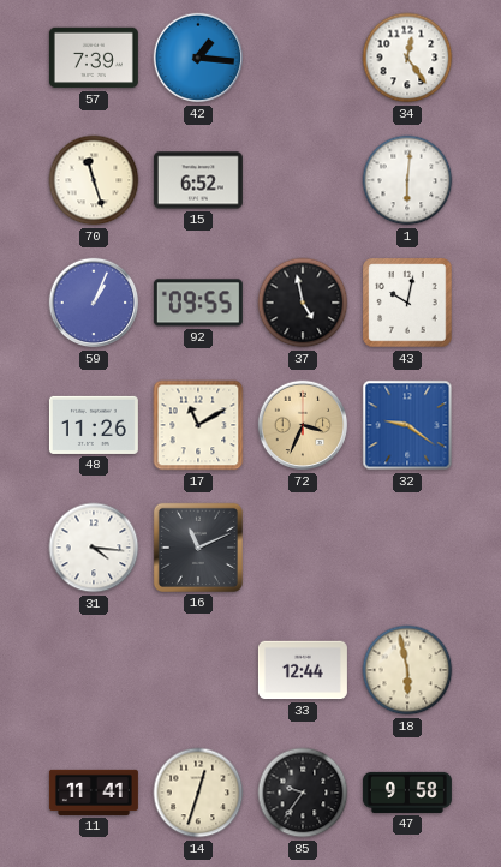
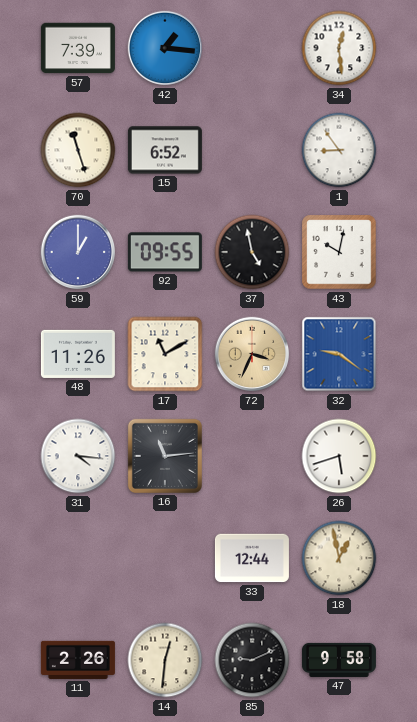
34: 12:24 -> 12:29
1: 6:01 -> 8:54
59: 1:04 -> 1:00
16: 11:11 -> 11:14
26: none -> 5:42
18: 5:58 -> 12:58
11: 11:41 -> 2:26
14: 12:33 -> 12:31
85: 9:36 -> 9:11
